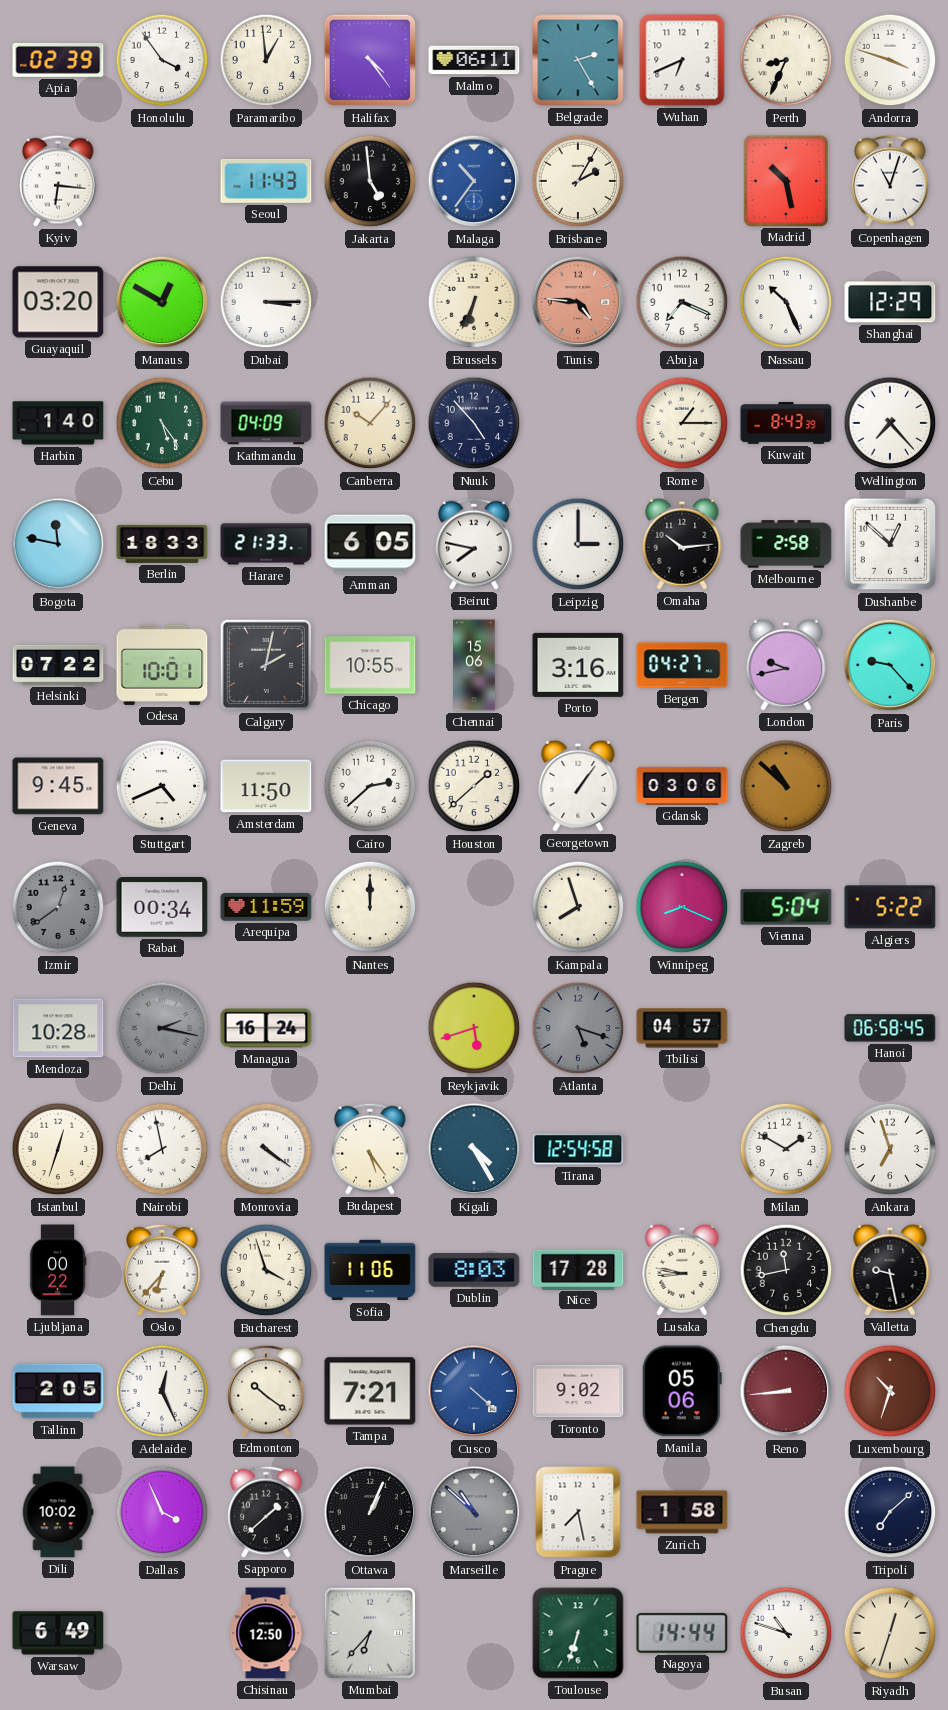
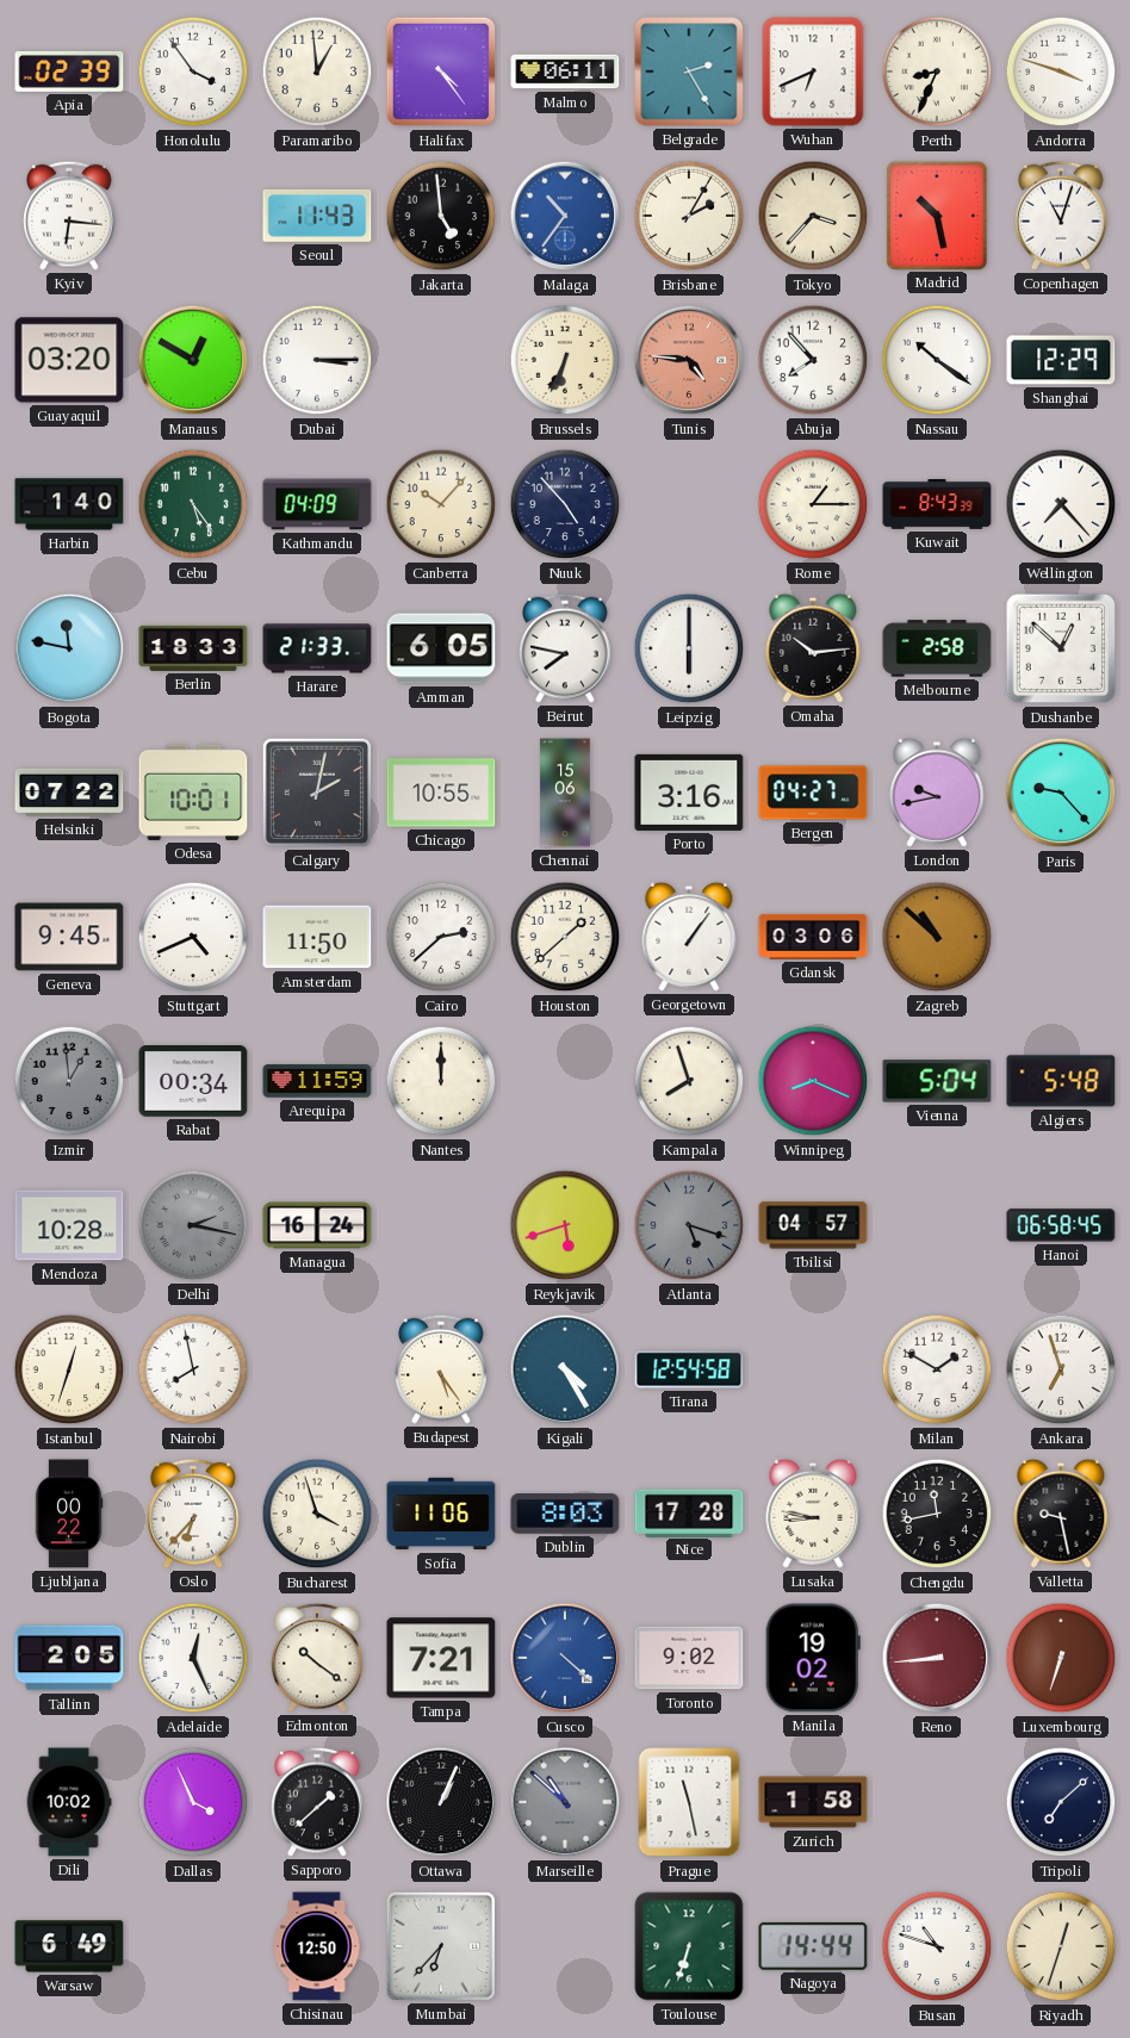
Tokyo: none -> 3:37
Abuja: 7:19 -> 7:53
Nassau: 10:26 -> 10:21
Leipzig: 3:00 -> 6:00
Izmir: 12:39 -> 12:59
Algiers: 5:22 -> 5:48
Monrovia: 4:21 -> none
Manila: 05:06 -> 19:02
Luxembourg: 10:33 -> 6:33
Prague: 7:28 -> 11:28
